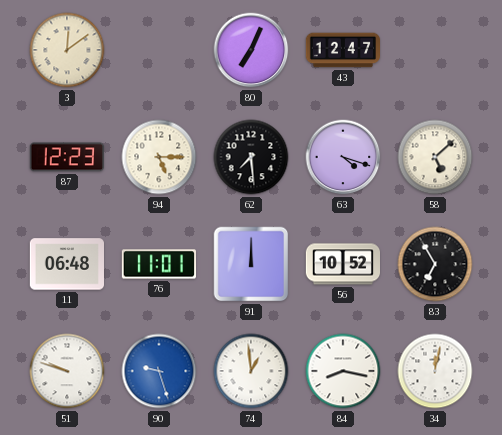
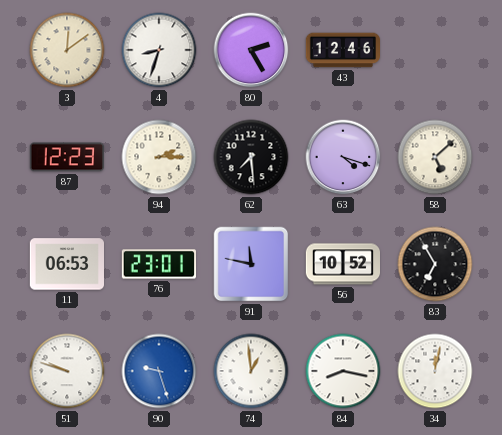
4: none -> 8:33
80: 7:04 -> 2:25
43: 12:47 -> 12:46
94: 5:15 -> 2:15
11: 06:48 -> 06:53
76: 11:01 -> 23:01
91: 12:00 -> 11:47
